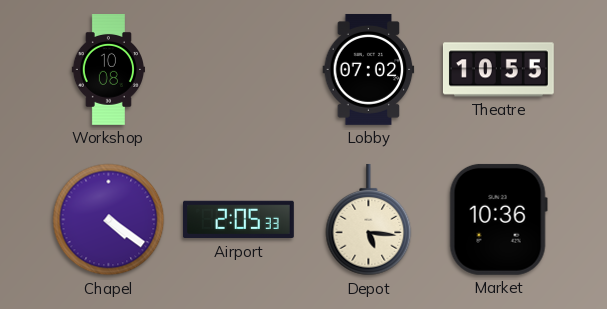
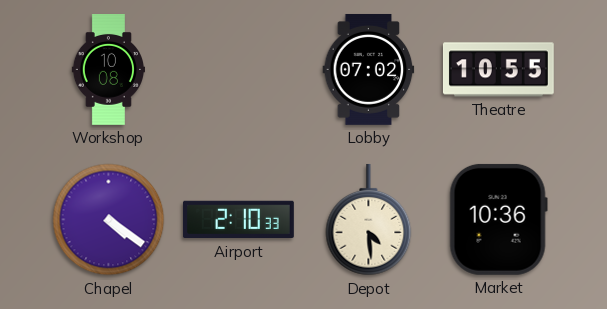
Airport: 2:05 -> 2:10
Depot: 5:16 -> 4:29
